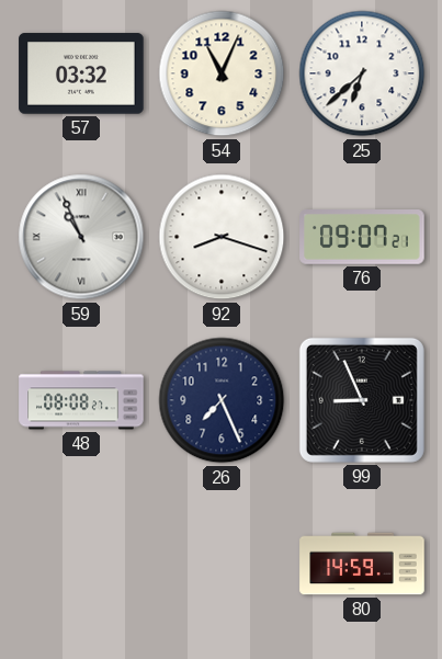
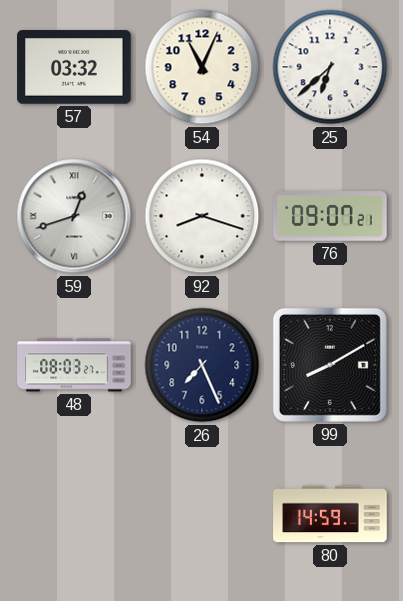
59: 10:56 -> 12:42
48: 08:08 -> 08:03
99: 8:56 -> 8:10
